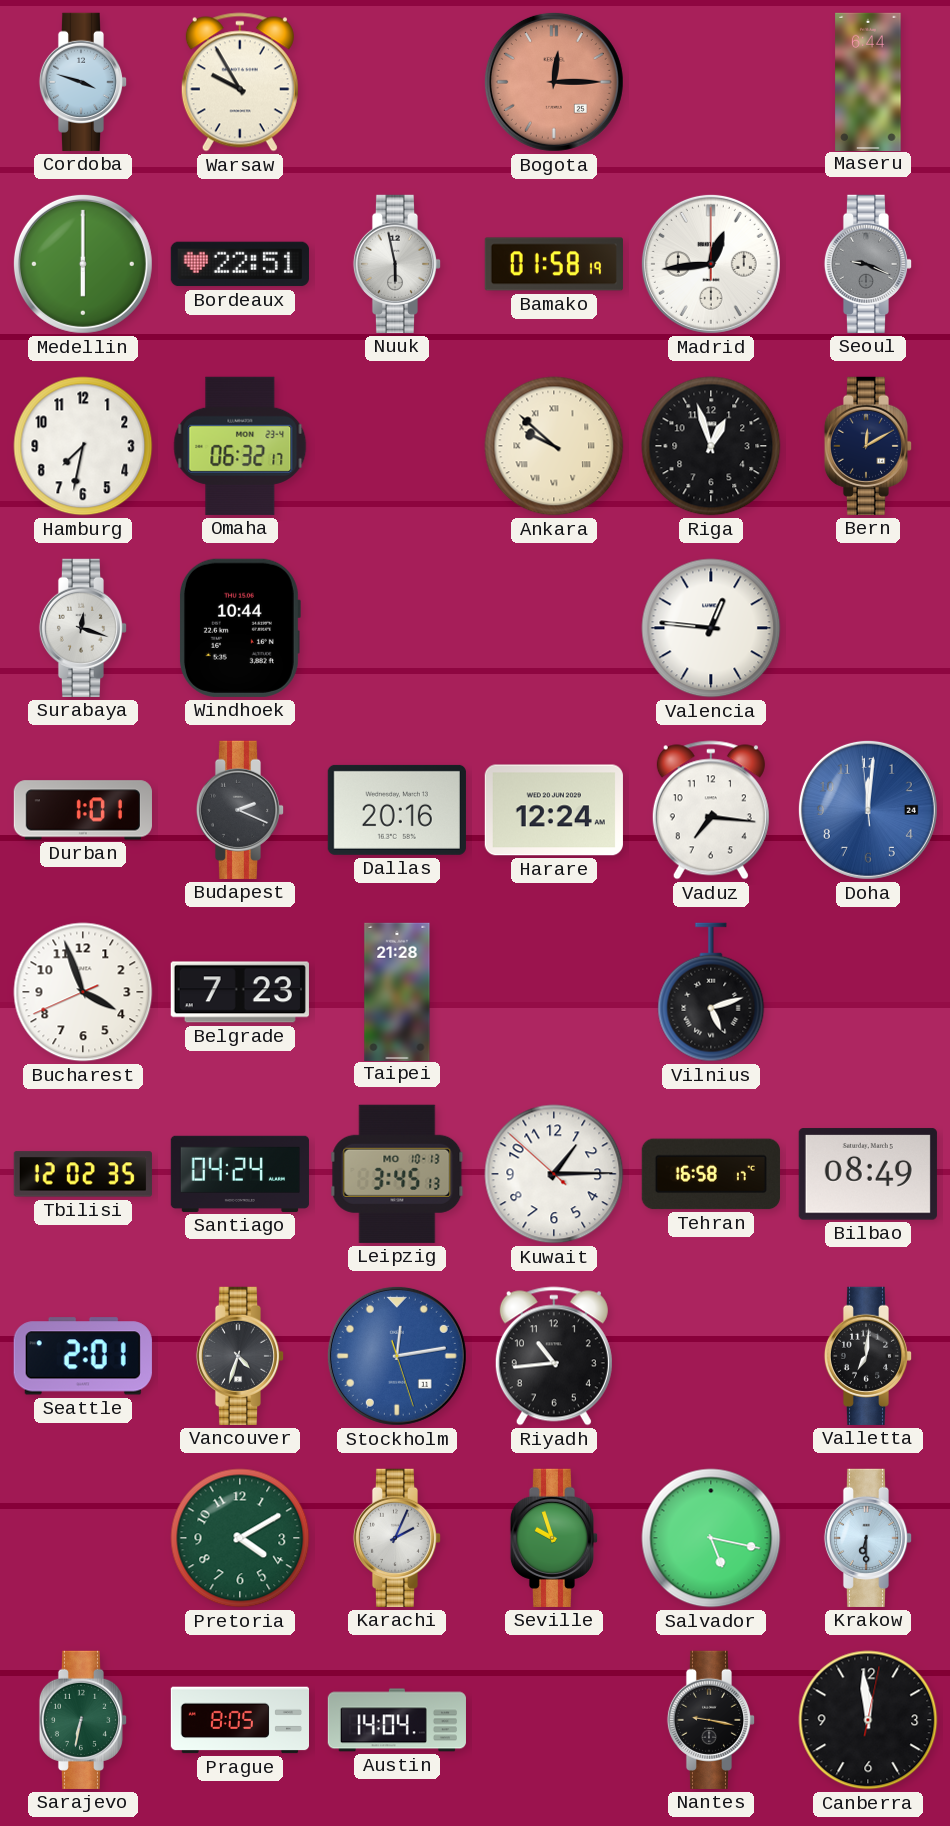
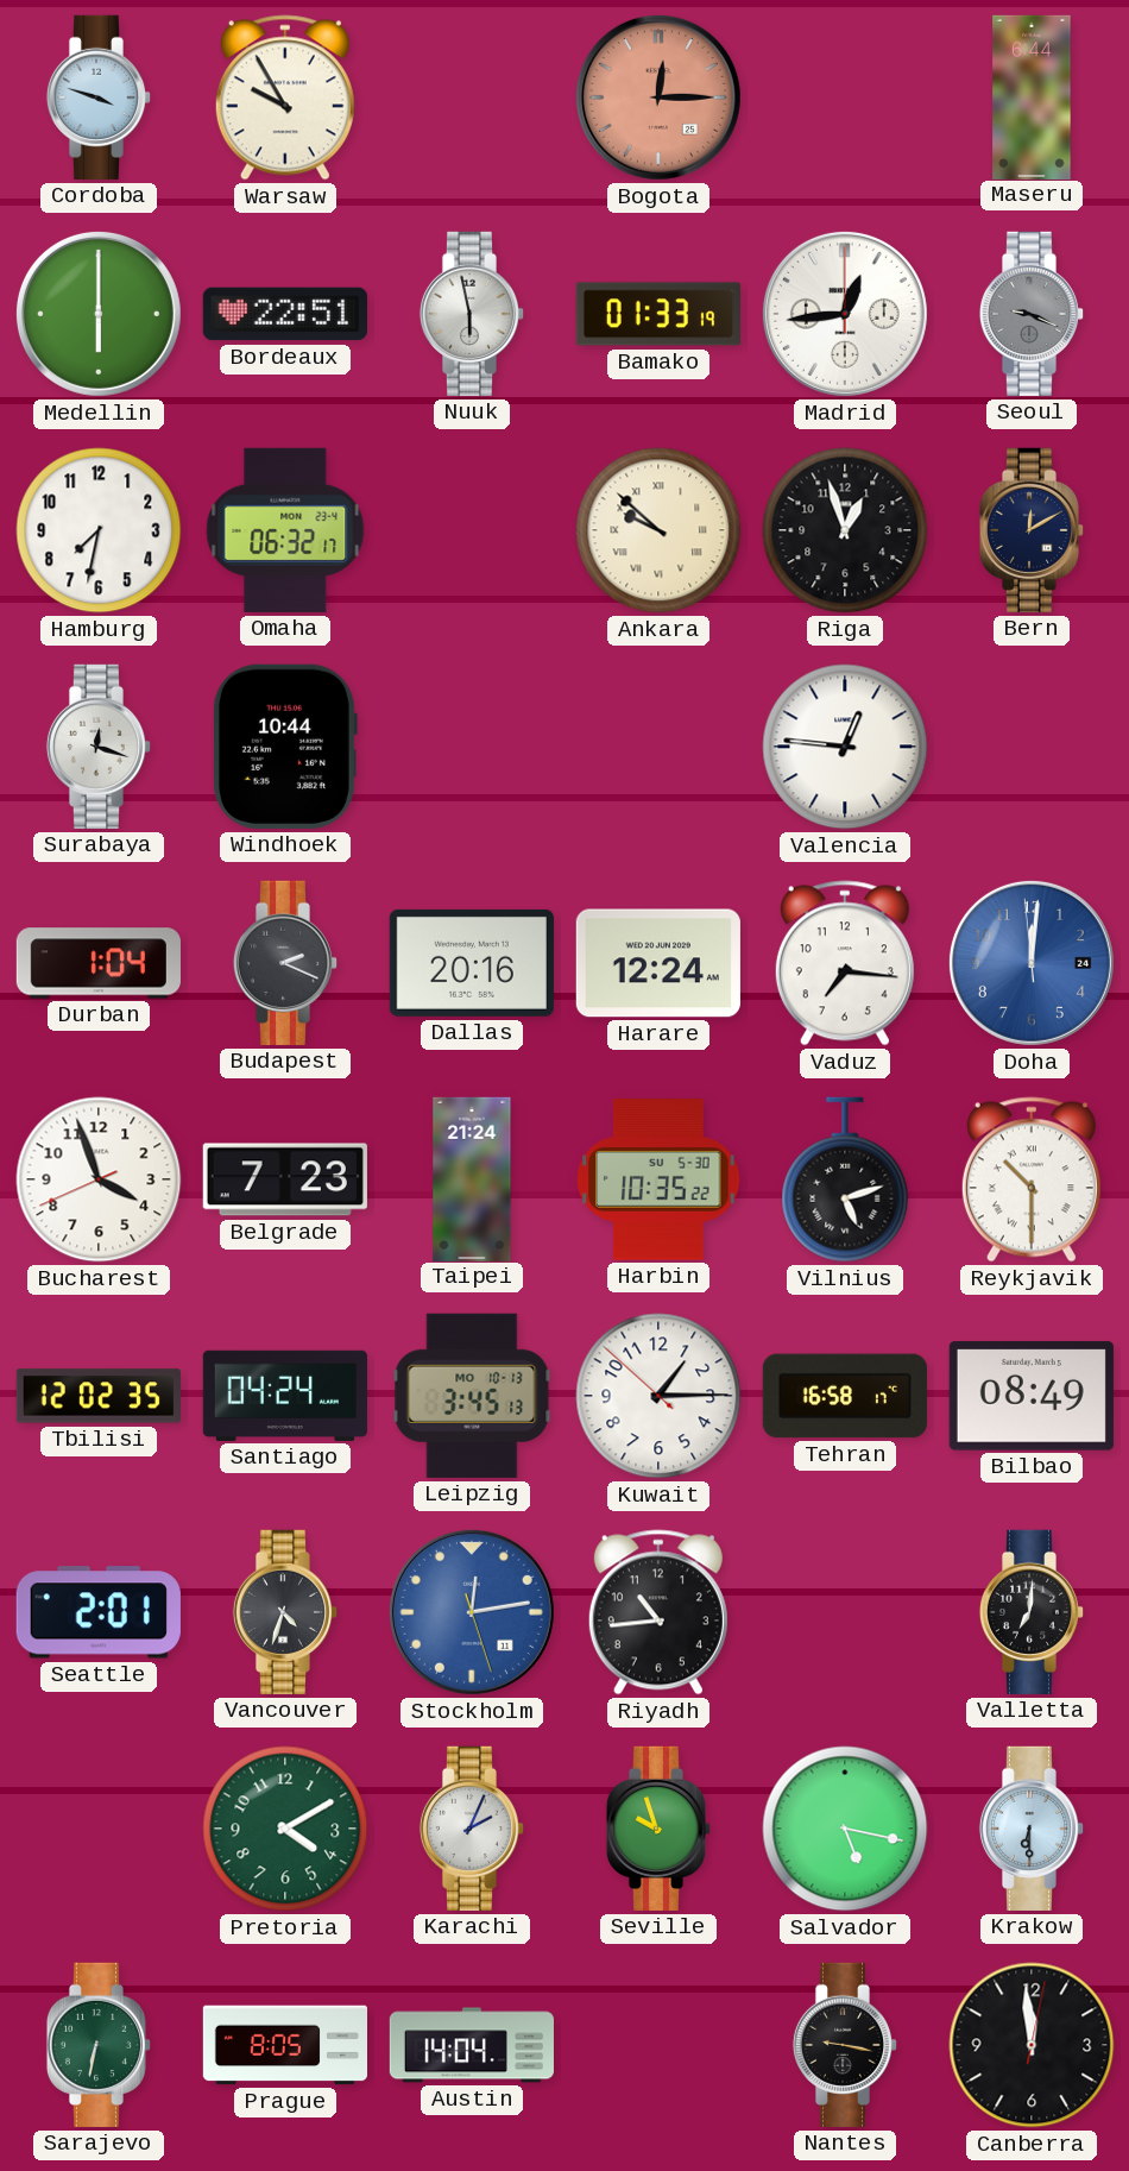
Bamako: 01:58 -> 01:33
Durban: 1:01 -> 1:04
Taipei: 21:28 -> 21:24
Harbin: none -> 10:35
Reykjavik: none -> 10:30
